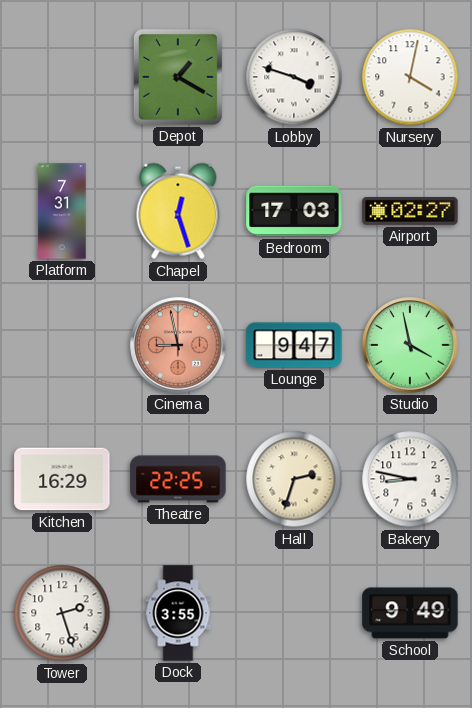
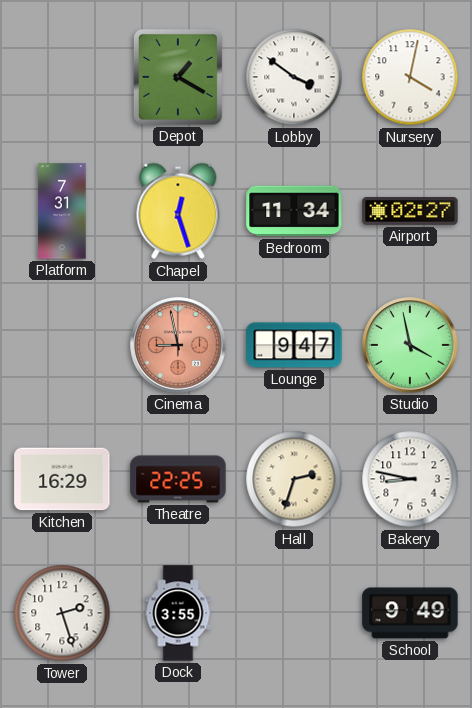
Lobby: 3:48 -> 3:51
Bedroom: 17:03 -> 11:34
